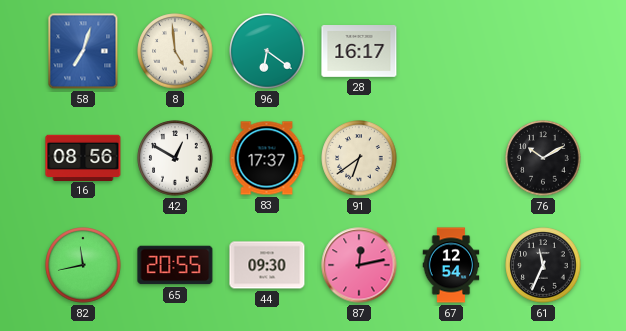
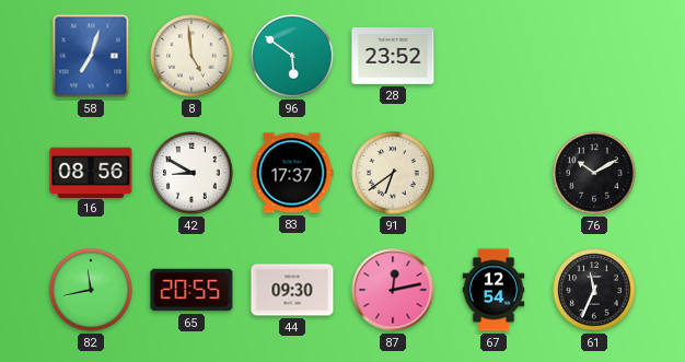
96: 6:21 -> 5:51
28: 16:17 -> 23:52
42: 12:50 -> 8:50
